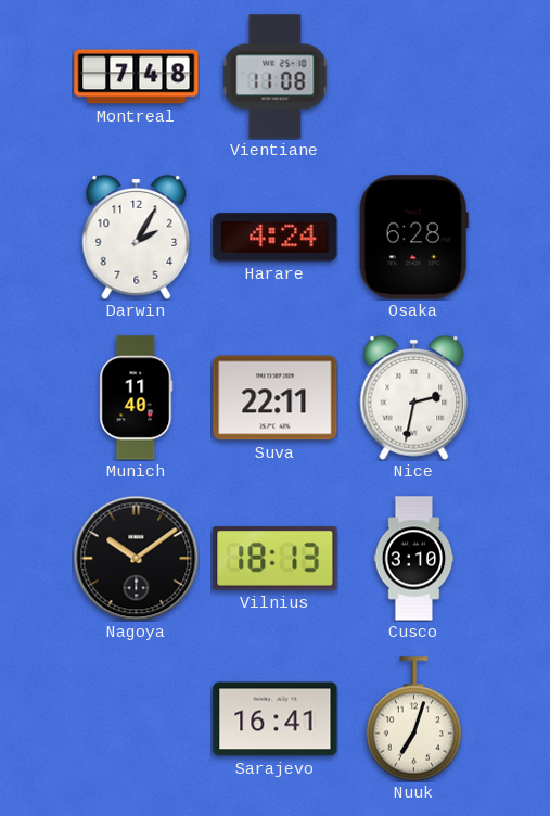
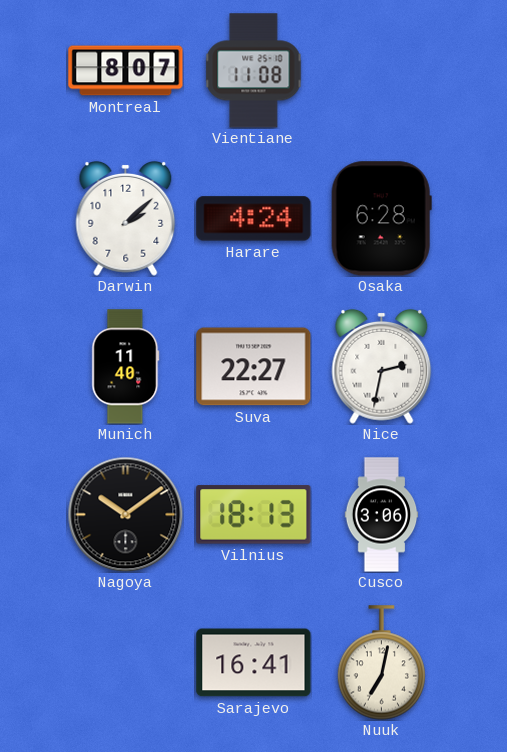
Montreal: 7:48 -> 8:07
Darwin: 2:05 -> 2:08
Suva: 22:11 -> 22:27
Cusco: 3:10 -> 3:06
Nuuk: 7:03 -> 7:02
